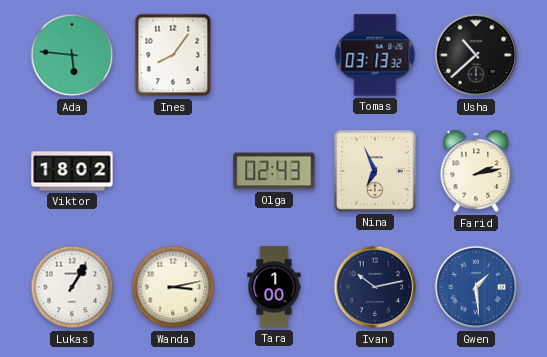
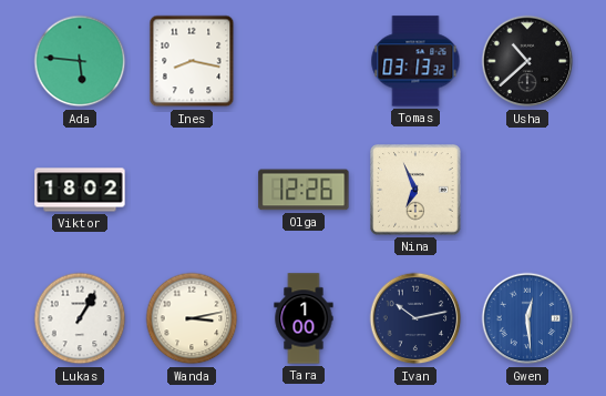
Ines: 8:06 -> 8:17
Olga: 02:43 -> 12:26
Farid: 2:13 -> none
Gwen: 1:29 -> 12:29
